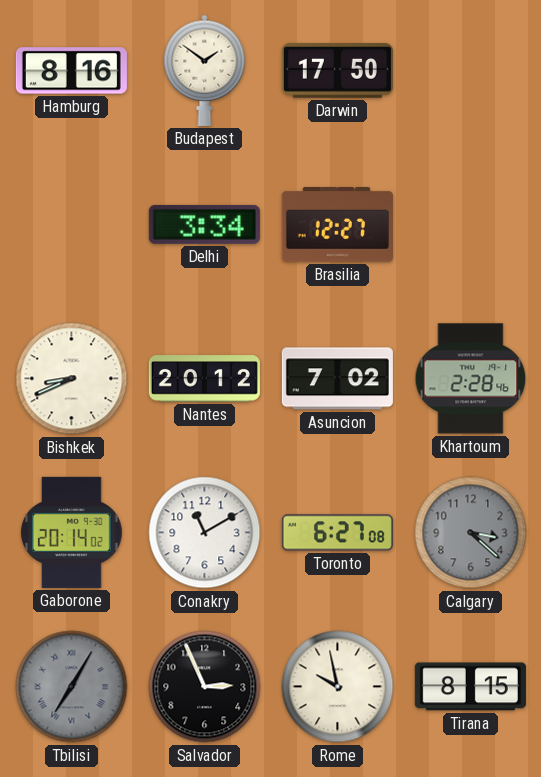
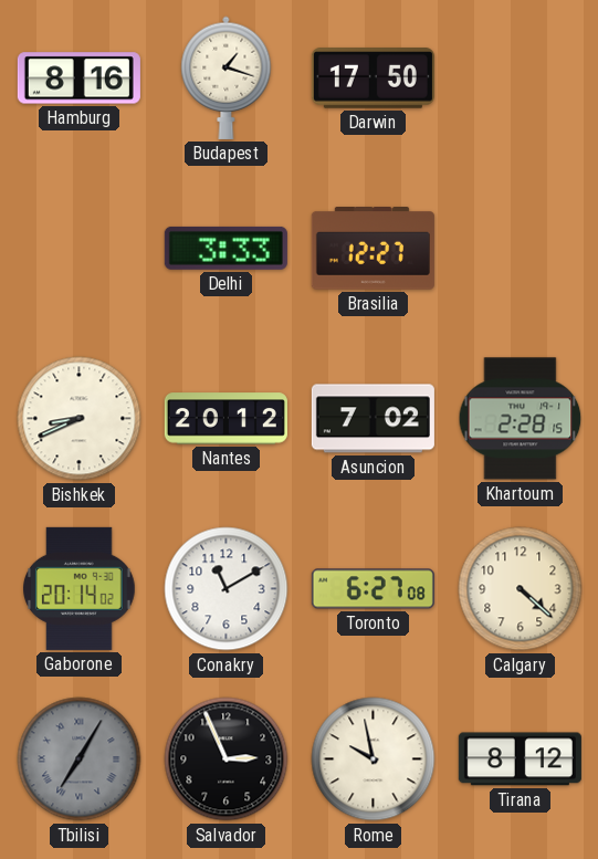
Budapest: 1:51 -> 1:18
Delhi: 3:34 -> 3:33
Khartoum: 2:28:46 -> 2:28:15
Calgary: 3:22 -> 4:22
Calgary dial: grey -> cream
Tirana: 8:15 -> 8:12
